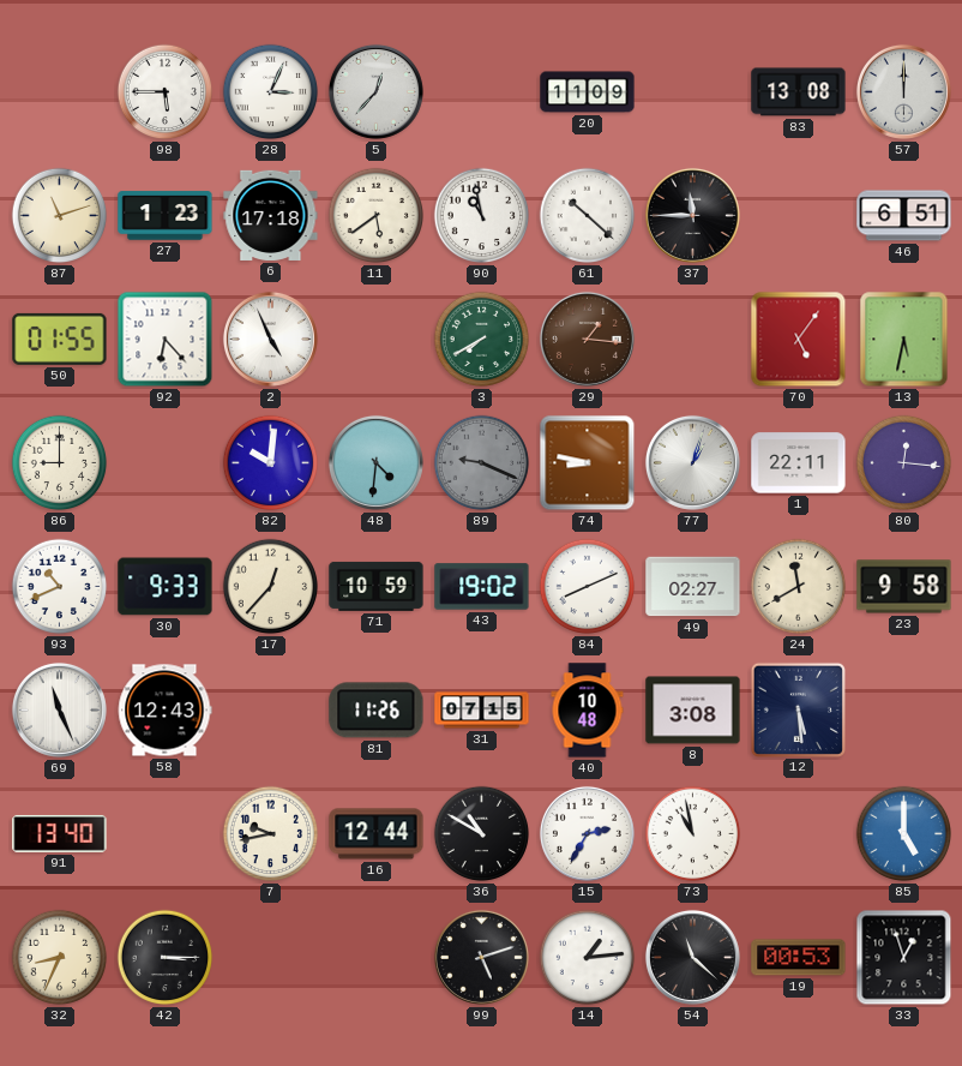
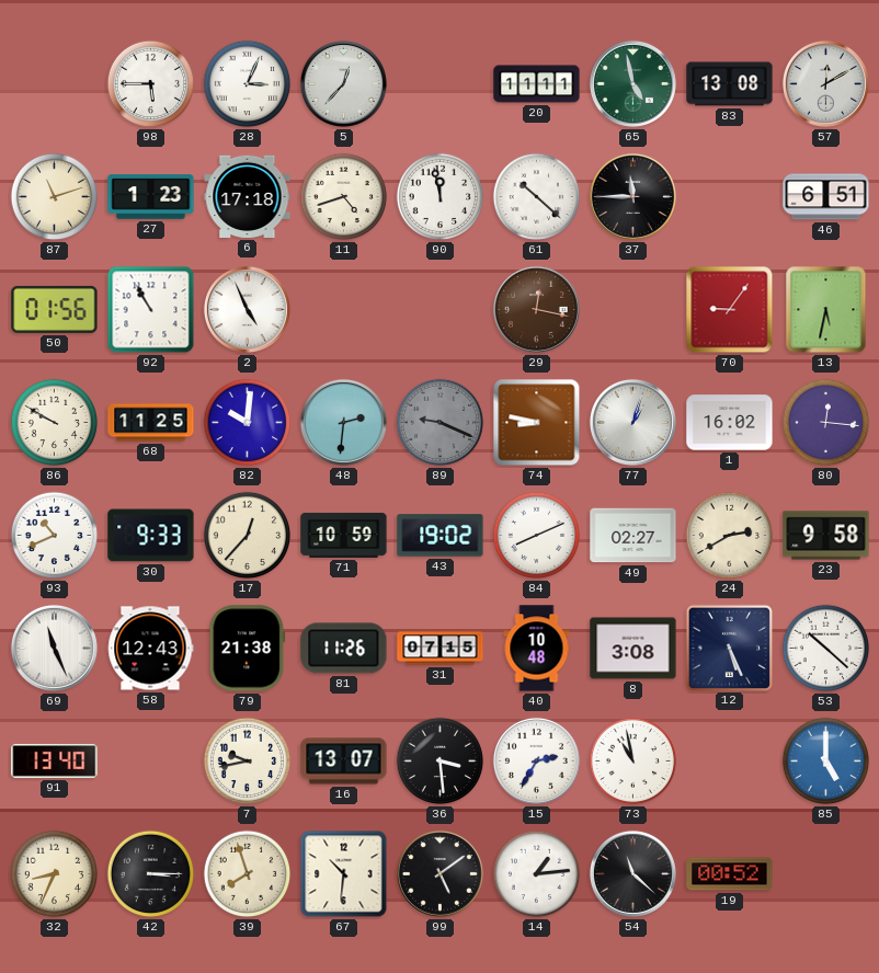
20: 11:09 -> 11:11
65: none -> 4:58
57: 12:00 -> 12:10
11: 5:39 -> 4:42
90: 10:58 -> 11:58
50: 01:55 -> 01:56
92: 6:23 -> 10:55
3: 7:40 -> none
29: 1:16 -> 12:17
70: 5:06 -> 9:06
86: 9:00 -> 9:50
68: none -> 11:25
48: 4:31 -> 2:31
1: 22:11 -> 16:02
24: 11:40 -> 2:40
79: none -> 21:38
12: 5:29 -> 5:26
53: none -> 10:22
16: 12:44 -> 13:07
36: 10:50 -> 3:29
39: none -> 7:57
67: none -> 10:31
99: 5:12 -> 5:09
19: 00:53 -> 00:52
33: 12:57 -> none
